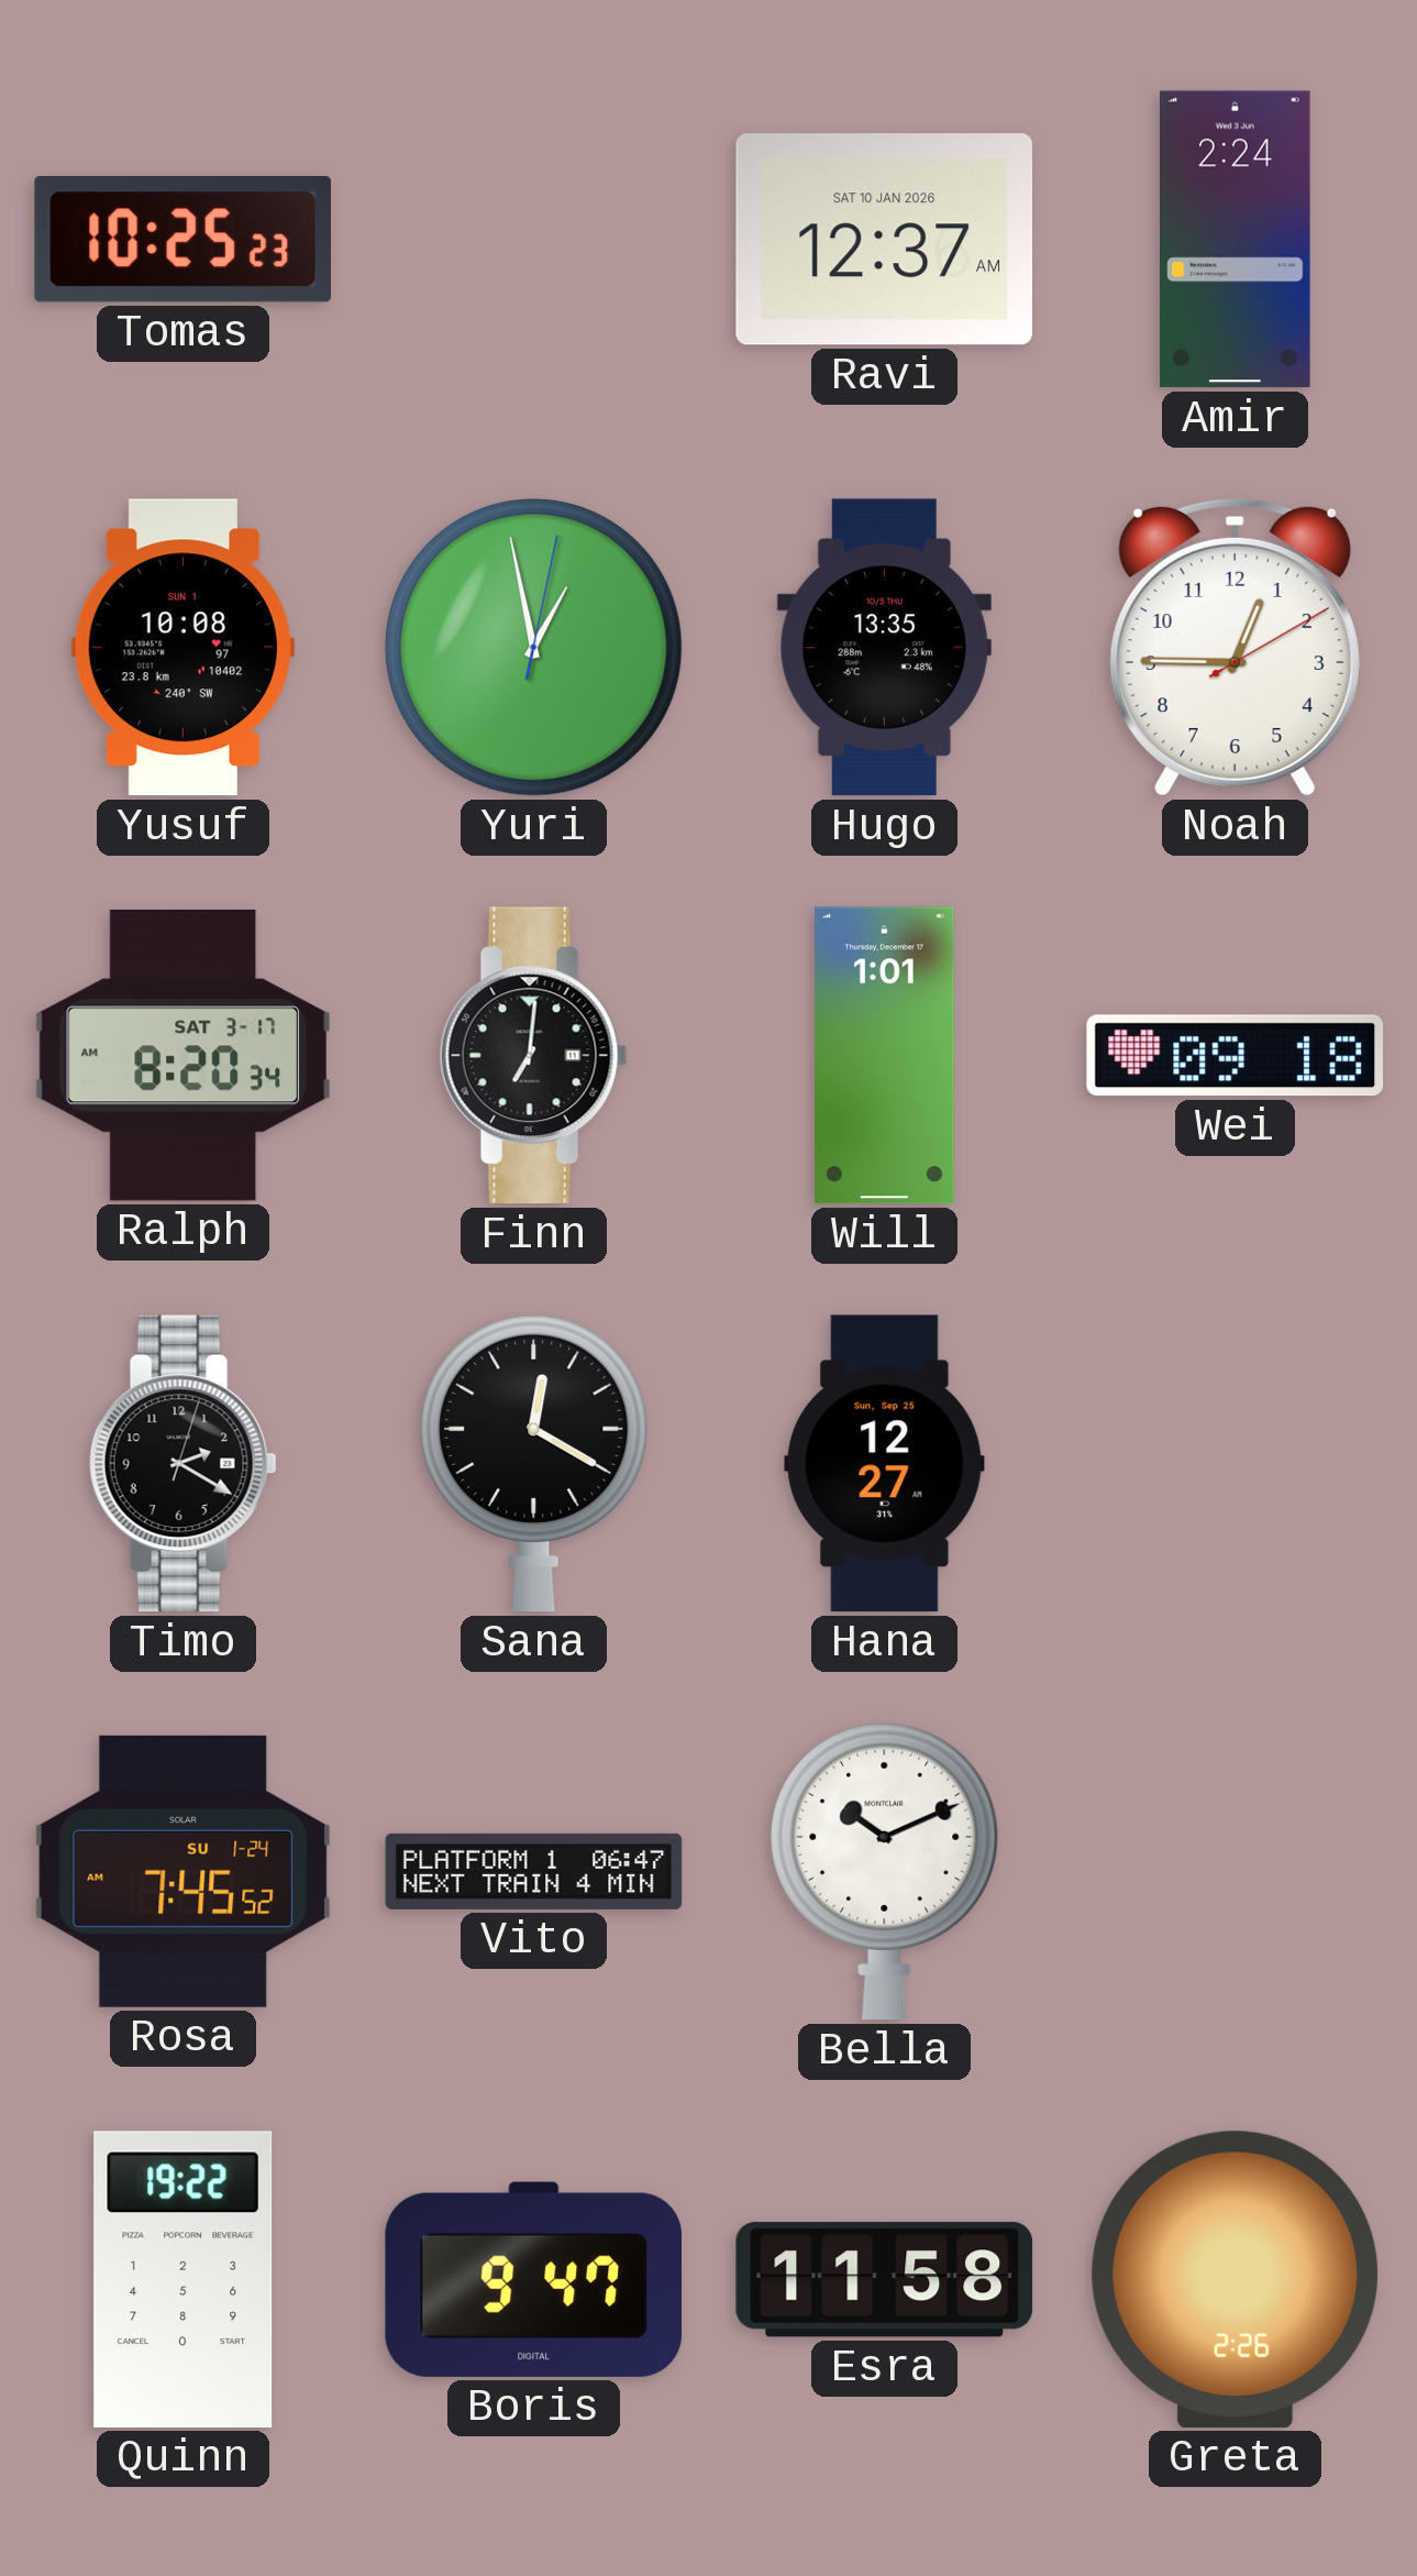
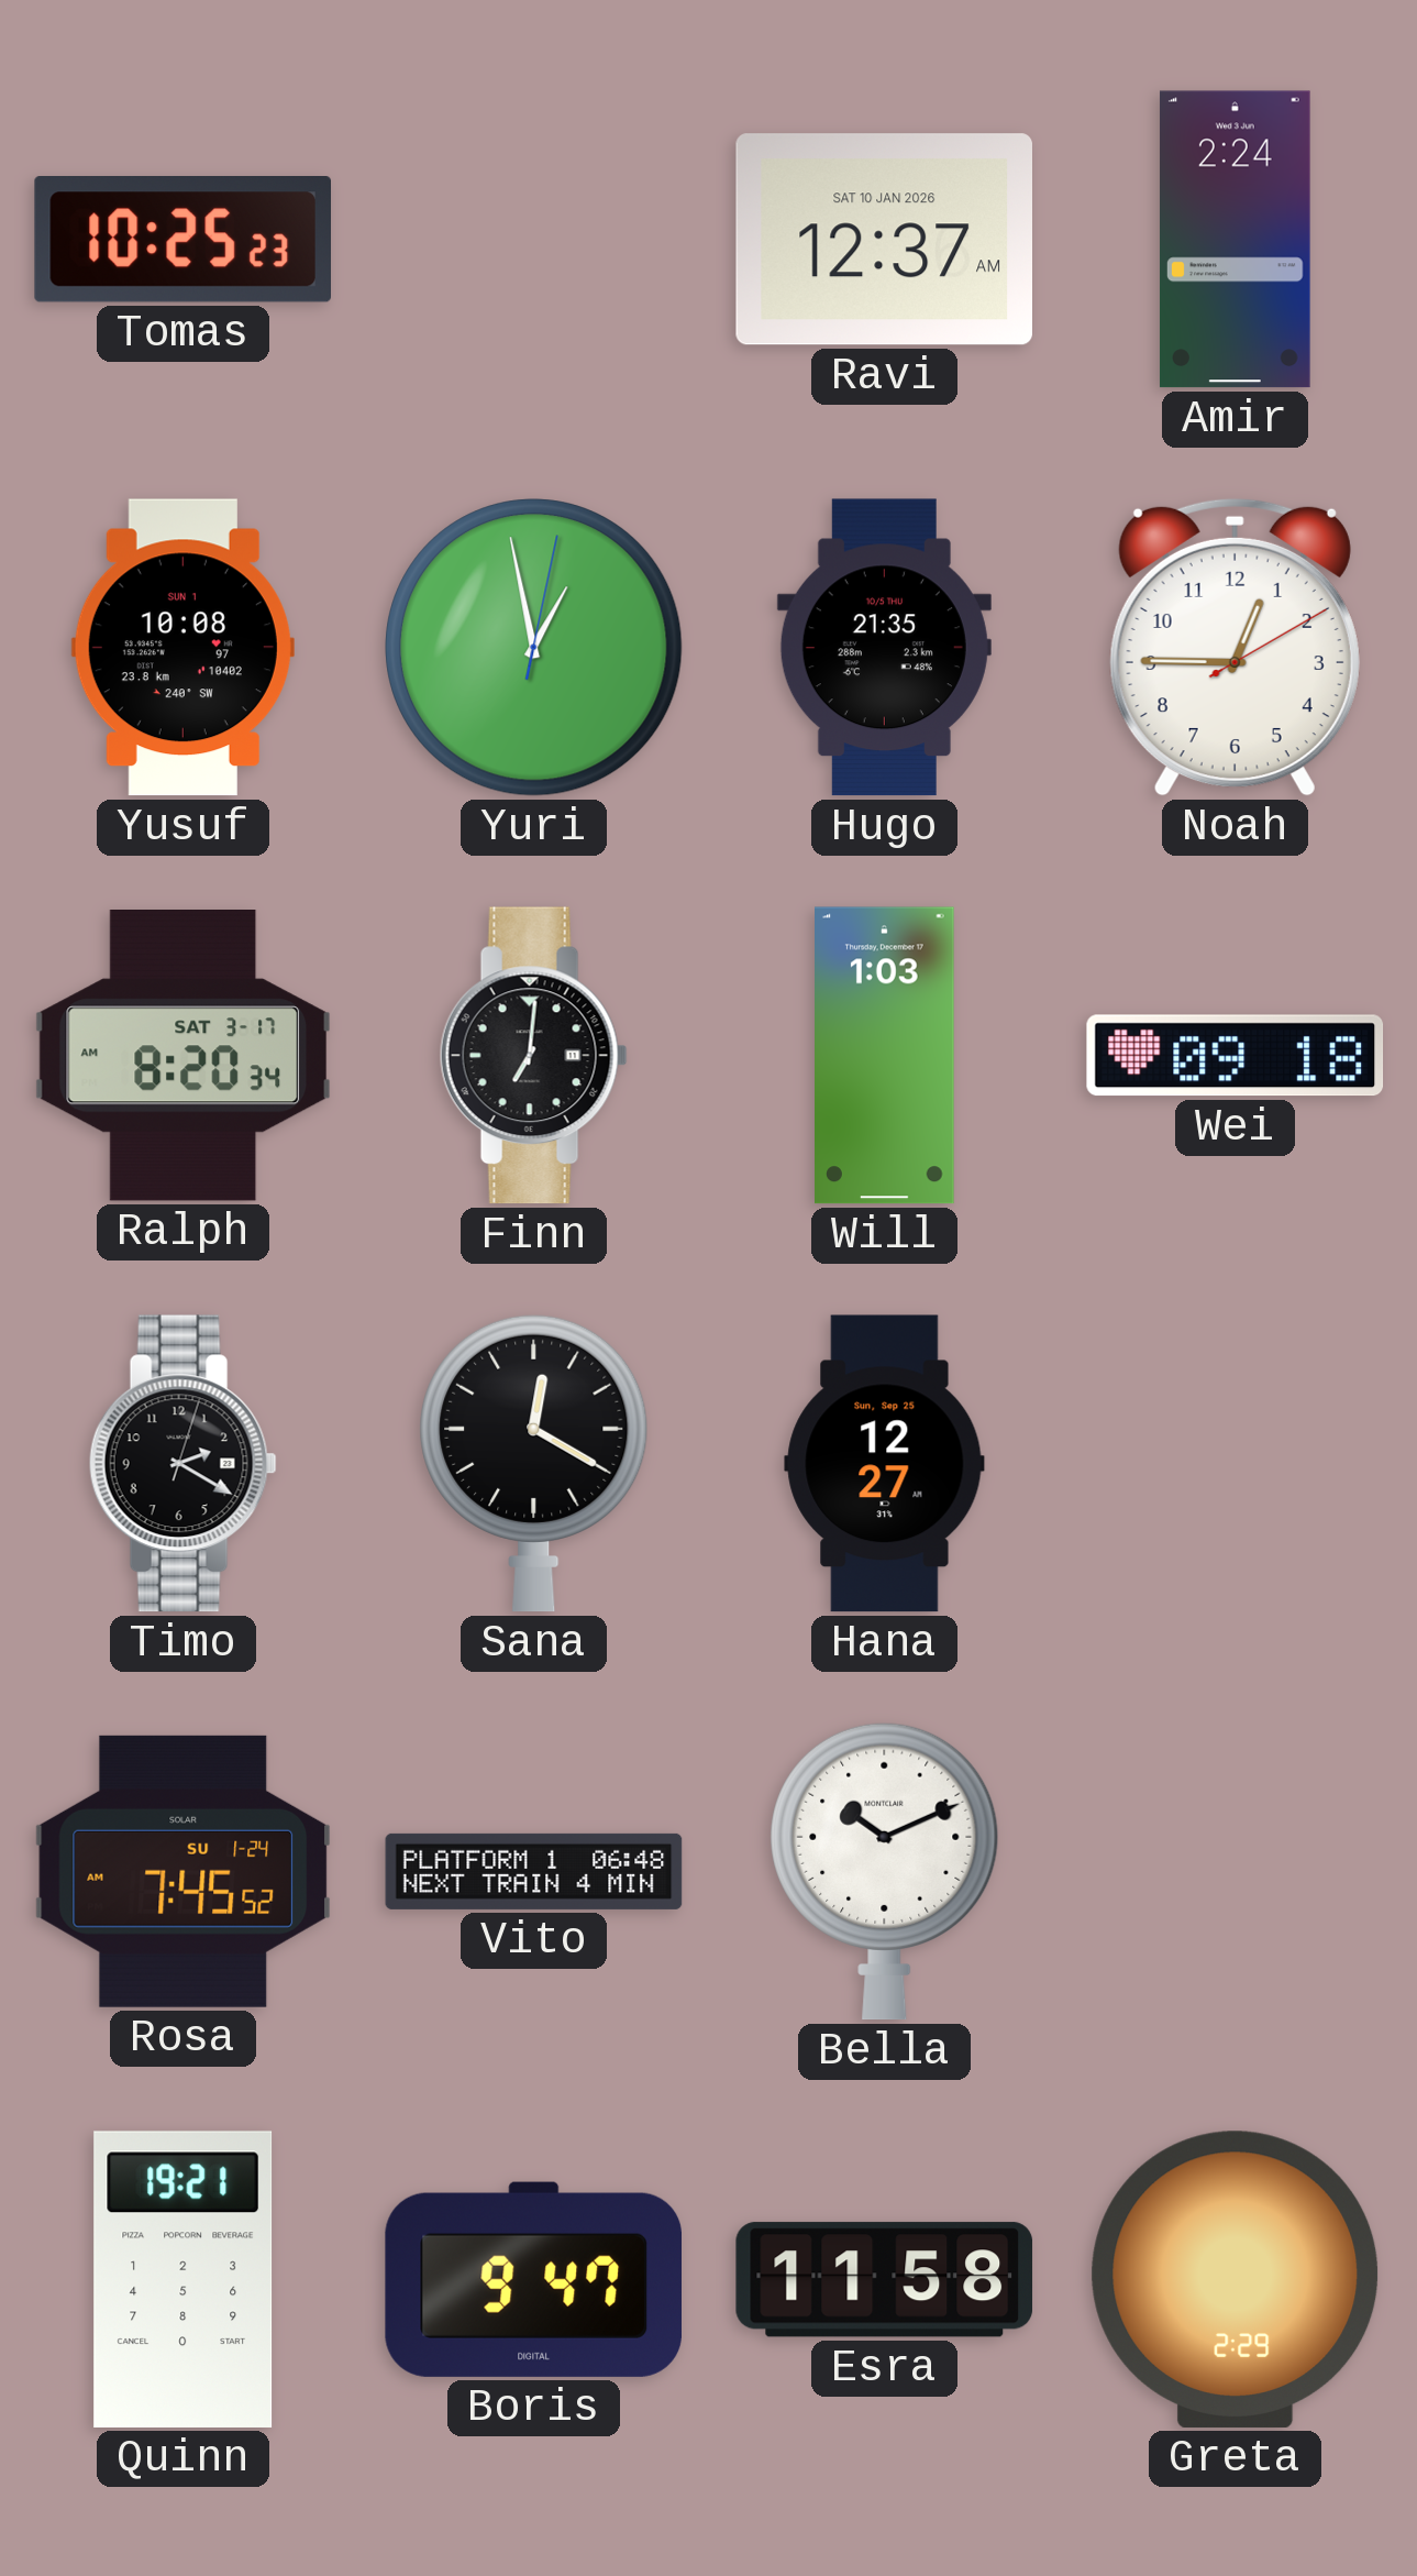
Hugo: 13:35 -> 21:35
Will: 1:01 -> 1:03
Vito: 06:47 -> 06:48
Quinn: 19:22 -> 19:21
Greta: 2:26 -> 2:29
